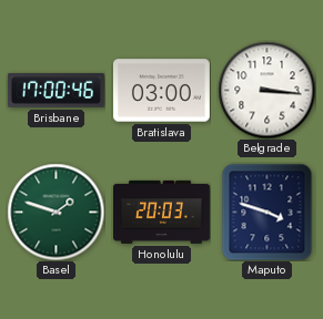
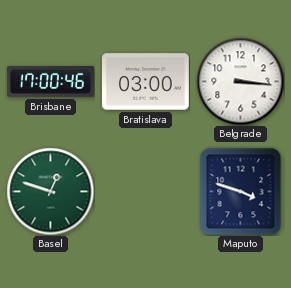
Basel: 1:48 -> 12:48
Honolulu: 20:03 -> none
